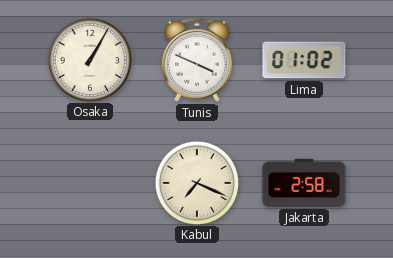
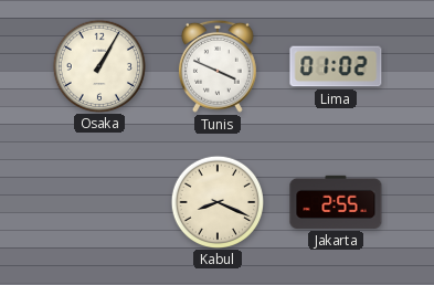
Kabul: 7:19 -> 8:19
Jakarta: 2:58 -> 2:55
